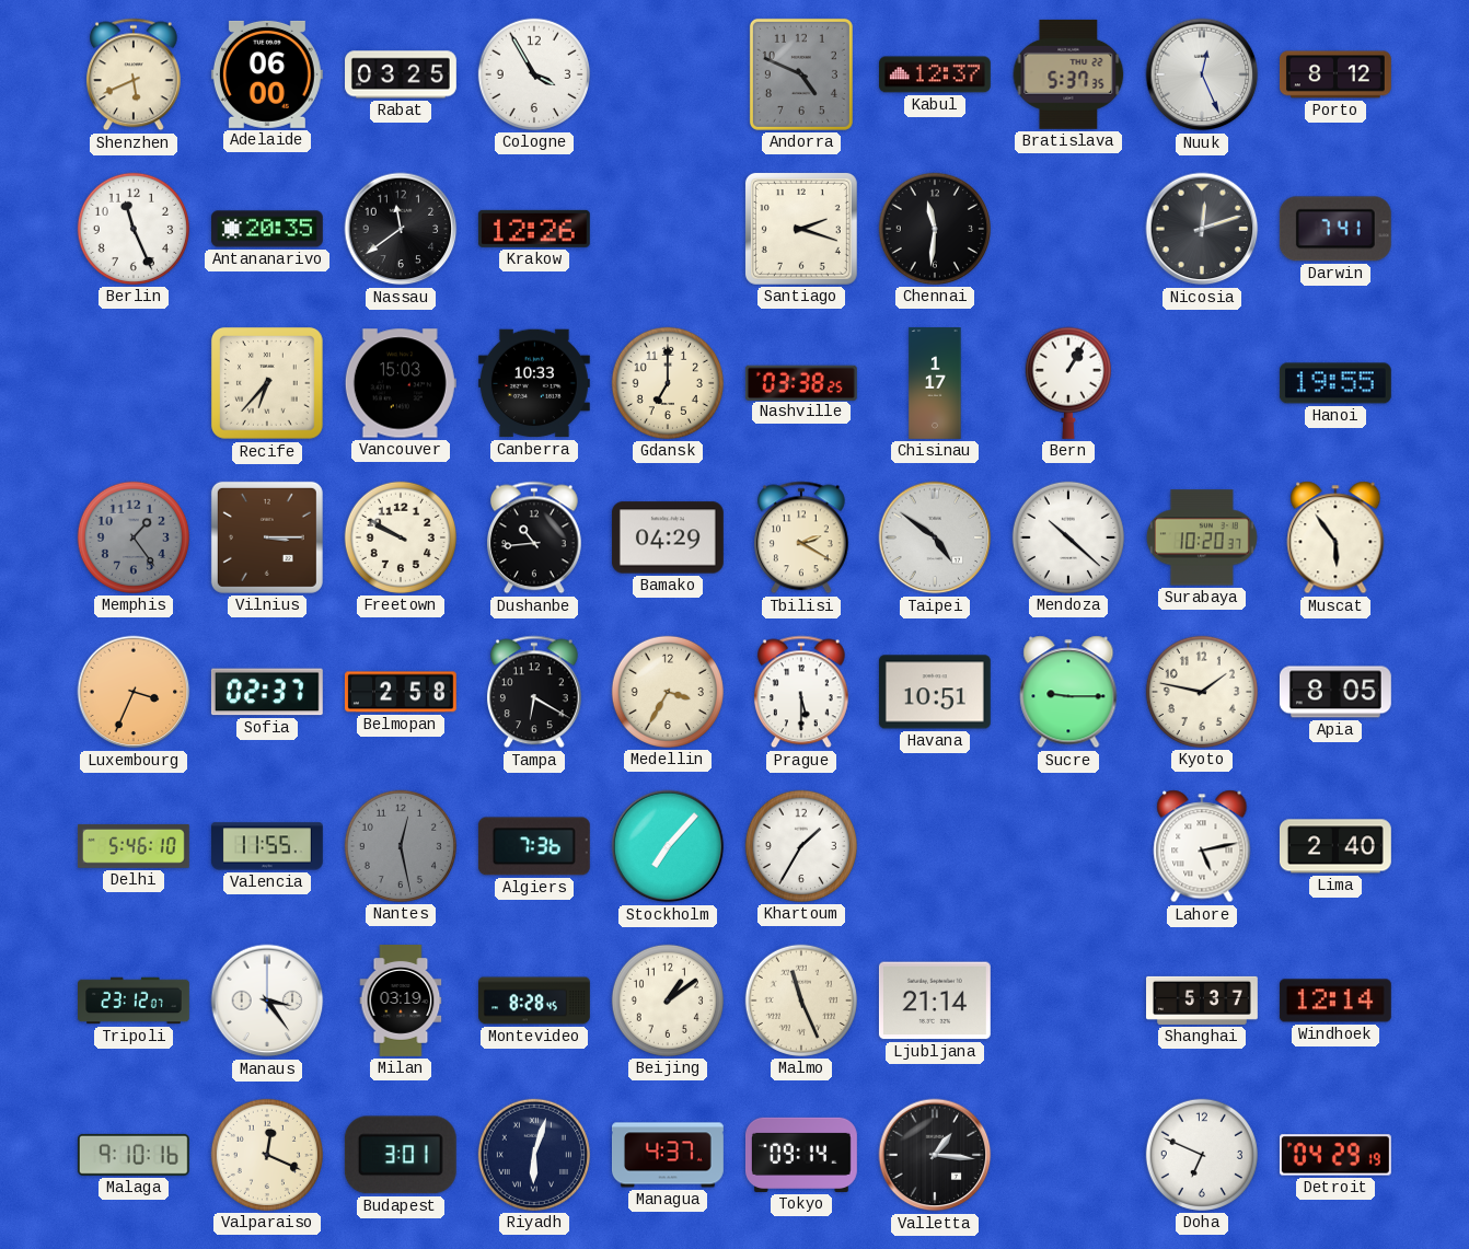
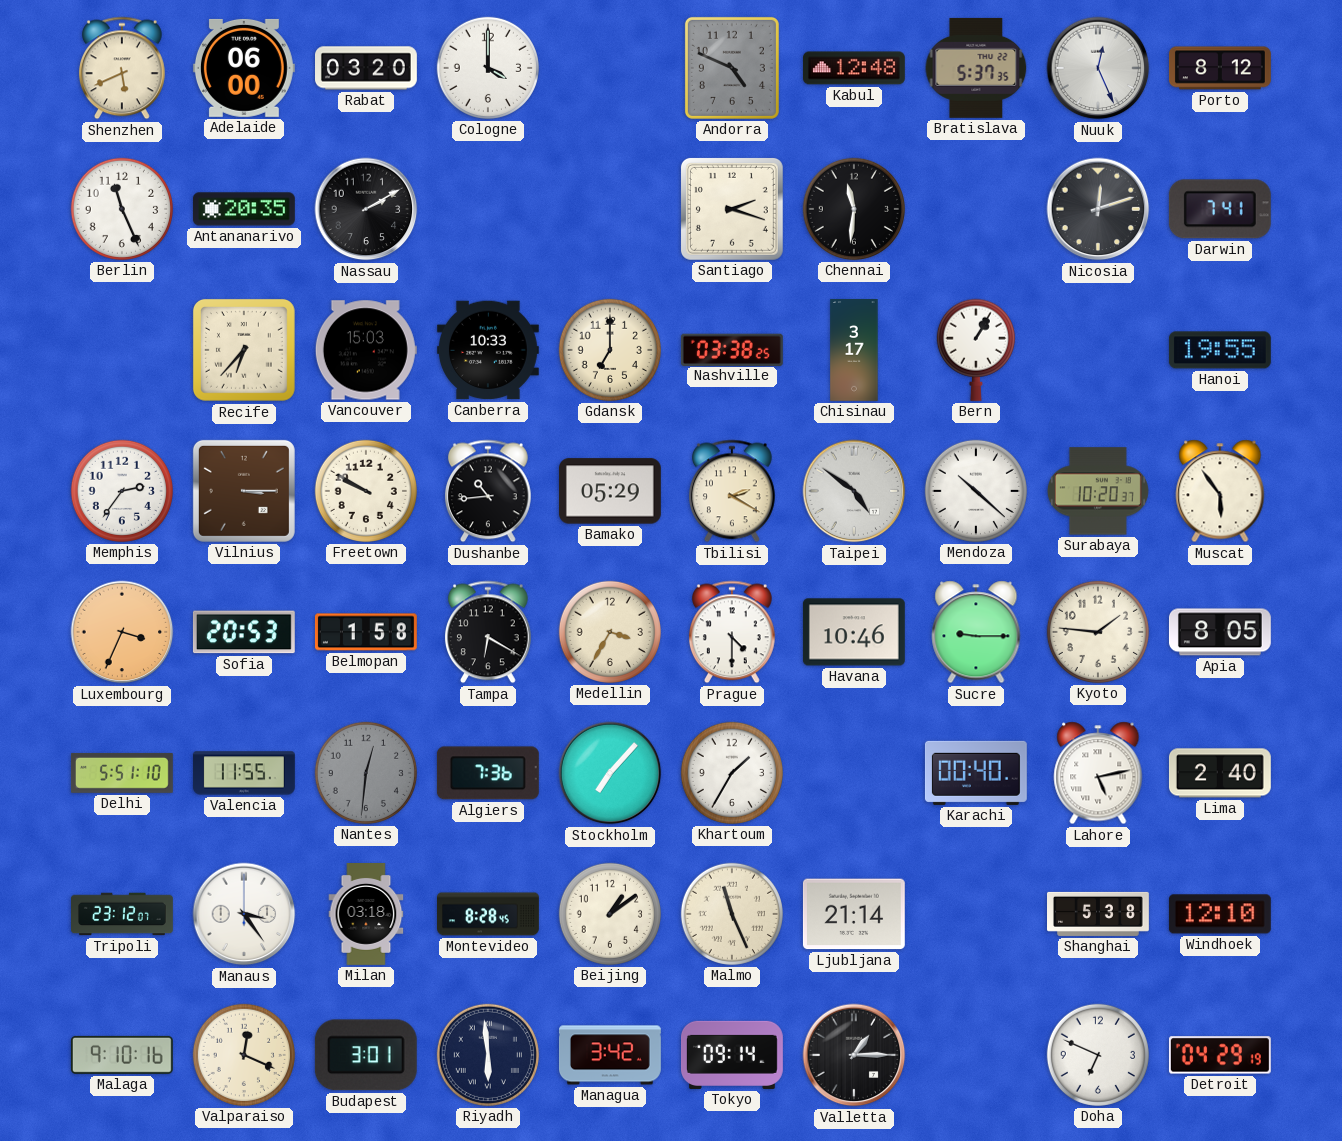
Rabat: 03:25 -> 03:20
Cologne: 3:55 -> 4:00
Kabul: 12:37 -> 12:48
Nassau: 11:39 -> 2:10
Krakow: 12:26 -> none
Chisinau: 1:17 -> 3:17
Memphis: 1:24 -> 2:36
Memphis dial: grey -> white
Bamako: 04:29 -> 05:29
Sofia: 02:37 -> 20:53
Belmopan: 2:58 -> 1:58
Prague: 5:30 -> 4:30
Havana: 10:51 -> 10:46
Kyoto: 1:47 -> 1:46
Delhi: 5:46 -> 5:51
Nantes: 12:28 -> 12:31
Karachi: none -> 00:40
Milan: 03:19 -> 03:18
Shanghai: 5:37 -> 5:38
Windhoek: 12:14 -> 12:10
Riyadh: 6:03 -> 5:59
Managua: 4:37 -> 3:42
Valletta: 1:16 -> 1:15
